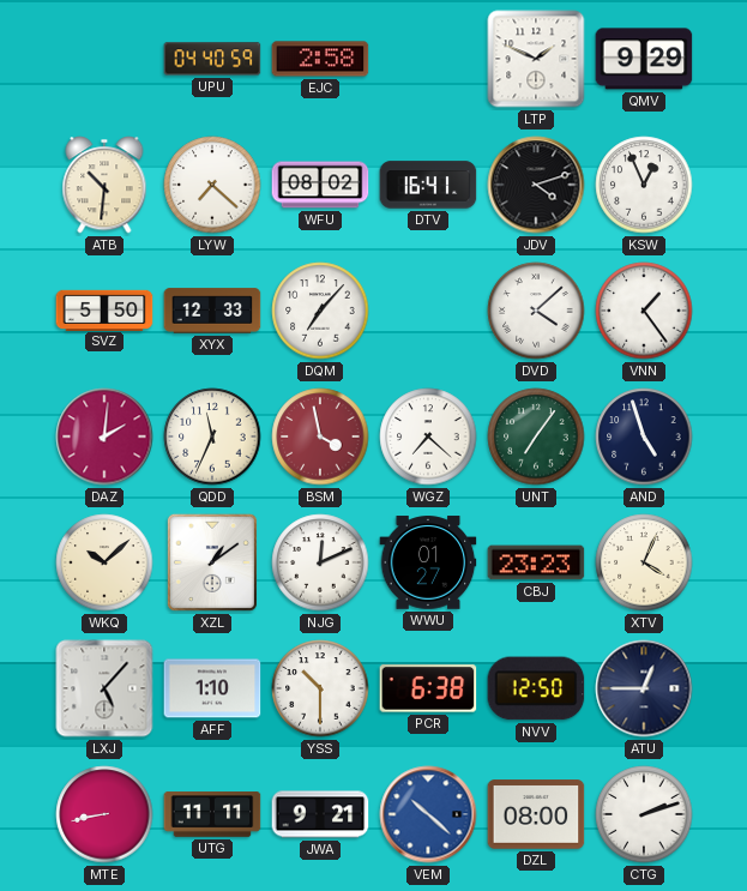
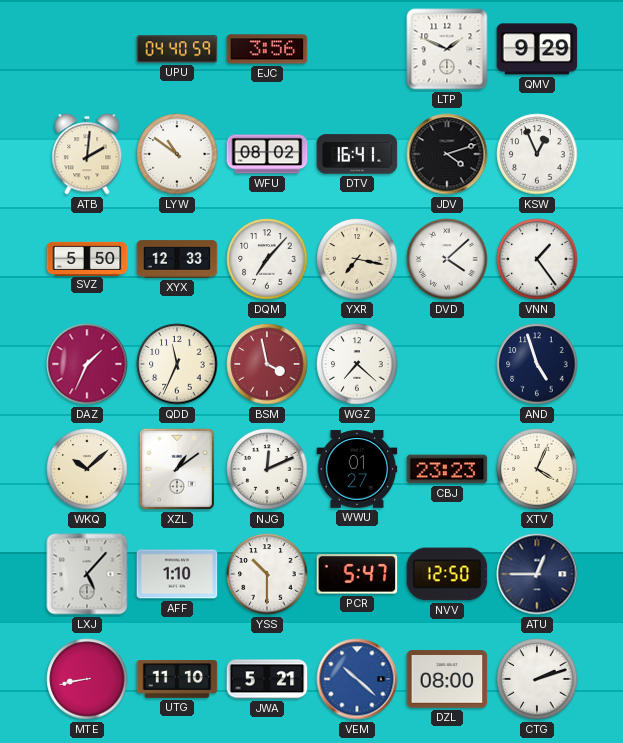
EJC: 2:58 -> 3:56
ATB: 10:31 -> 2:01
LYW: 7:22 -> 10:51
YXR: none -> 7:17
DAZ: 2:01 -> 1:34
UNT: 7:06 -> none
PCR: 6:38 -> 5:47
UTG: 11:11 -> 11:10
JWA: 9:21 -> 5:21
